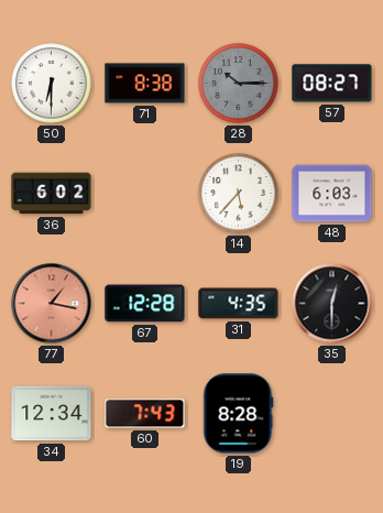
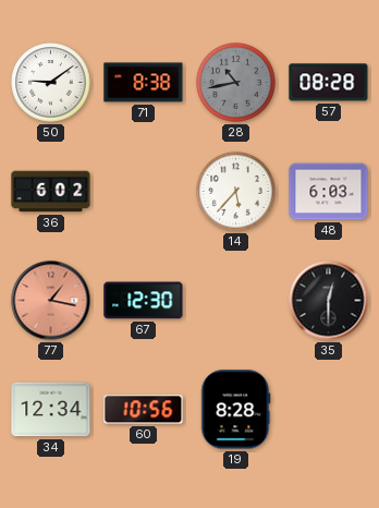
50: 6:30 -> 9:09
28: 10:15 -> 10:43
57: 08:27 -> 08:28
67: 12:28 -> 12:30
31: 4:35 -> none
60: 7:43 -> 10:56
